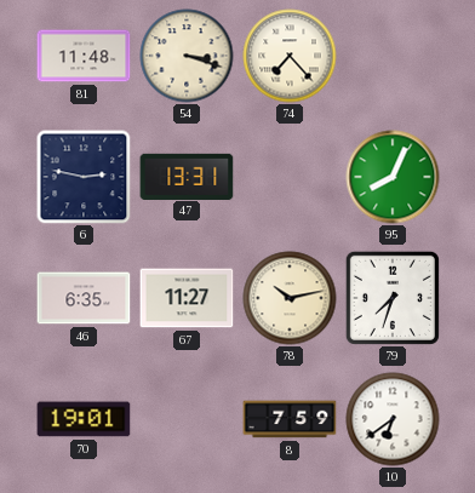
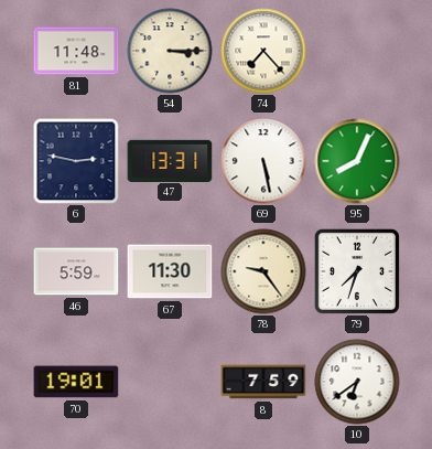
54: 3:18 -> 3:15
69: none -> 5:28
46: 6:35 -> 5:59
67: 11:27 -> 11:30
78: 10:13 -> 9:24
